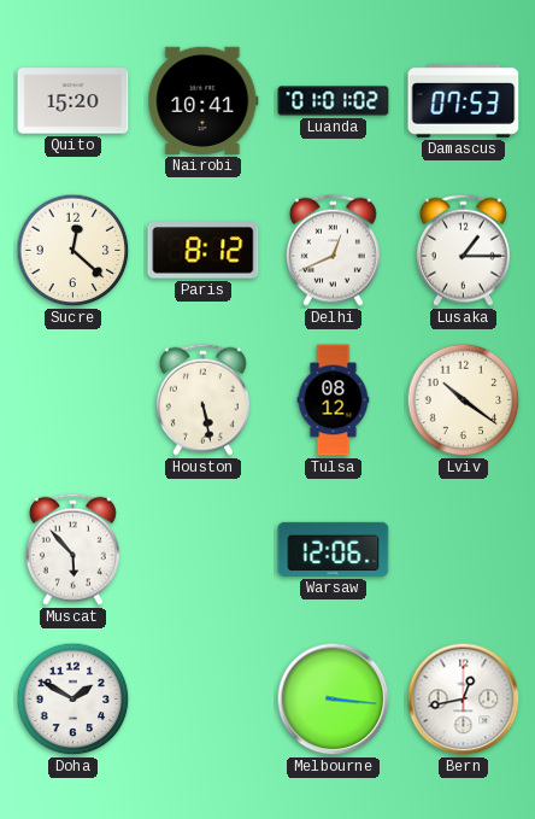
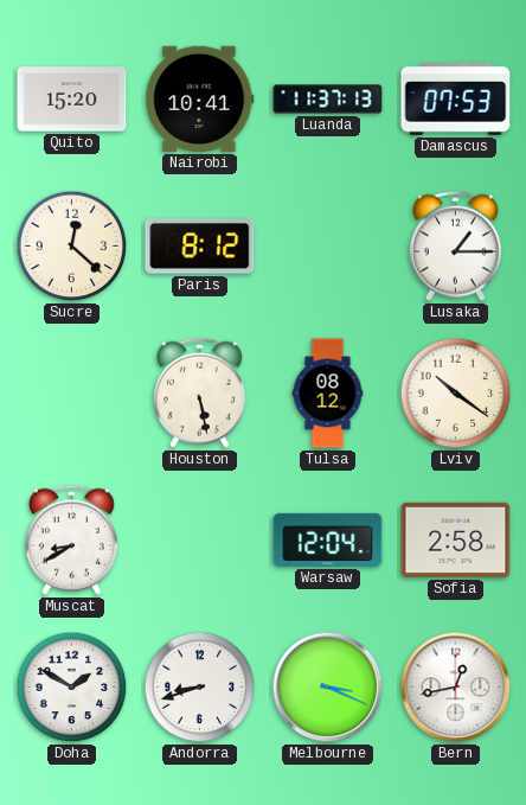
Luanda: 01:01 -> 11:37
Delhi: 12:41 -> none
Muscat: 5:53 -> 8:40
Warsaw: 12:06 -> 12:04
Sofia: none -> 2:58
Andorra: none -> 8:42
Melbourne: 3:16 -> 3:19
